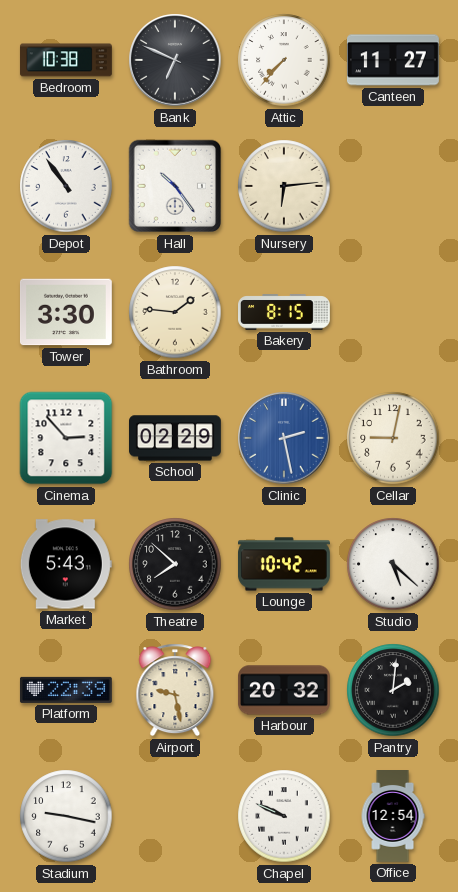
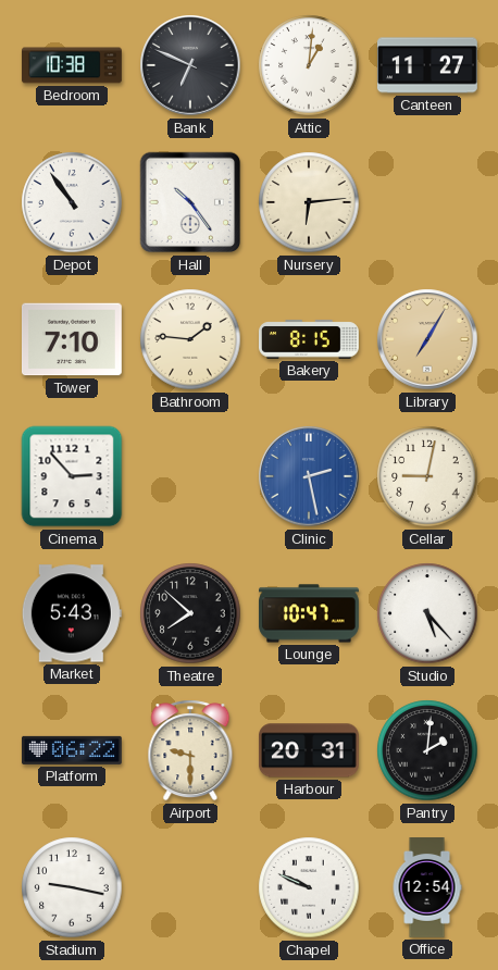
Attic: 7:37 -> 1:01
Tower: 3:30 -> 7:10
Library: none -> 7:05
School: 02:29 -> none
Lounge: 10:42 -> 10:47
Studio: 5:22 -> 5:23
Platform: 22:39 -> 06:22
Airport: 9:28 -> 9:30
Harbour: 20:32 -> 20:31
